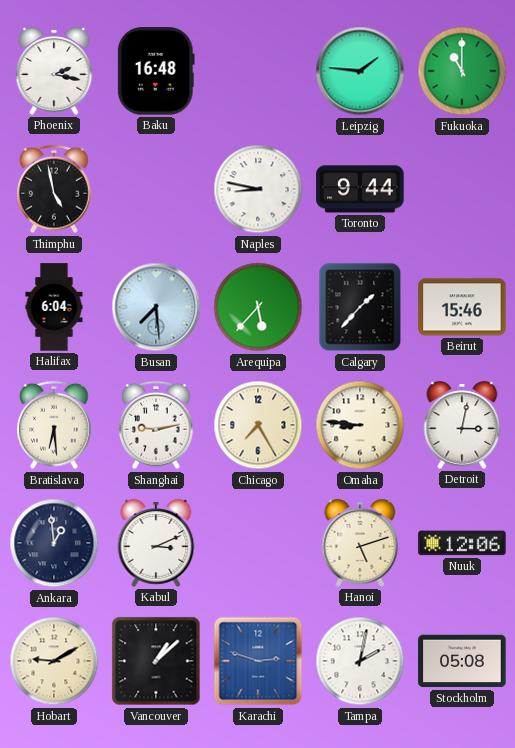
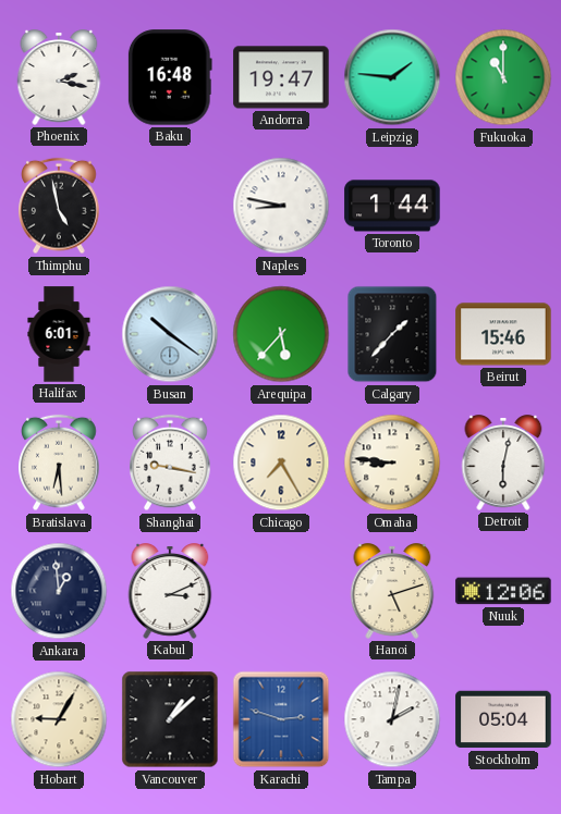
Andorra: none -> 19:47
Toronto: 9:44 -> 1:44
Halifax: 6:04 -> 6:01
Busan: 7:29 -> 10:21
Shanghai: 9:13 -> 9:17
Detroit: 3:02 -> 6:02
Hobart: 9:10 -> 9:05
Stockholm: 05:08 -> 05:04
